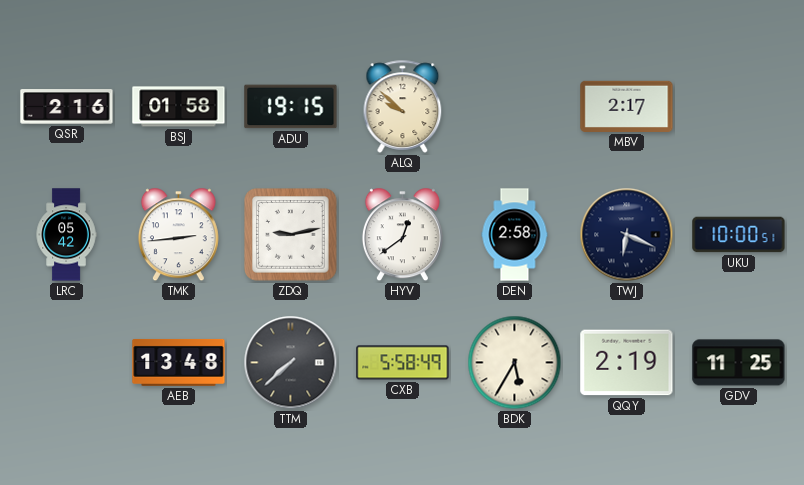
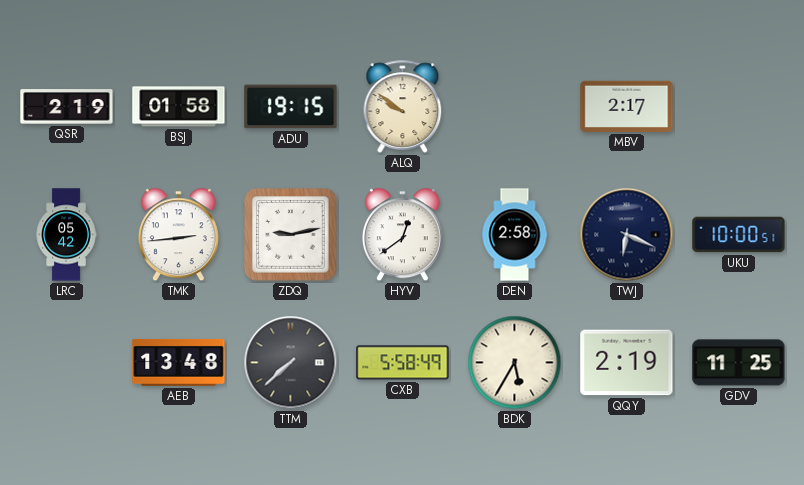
QSR: 2:16 -> 2:19
ALQ: 9:52 -> 9:51
